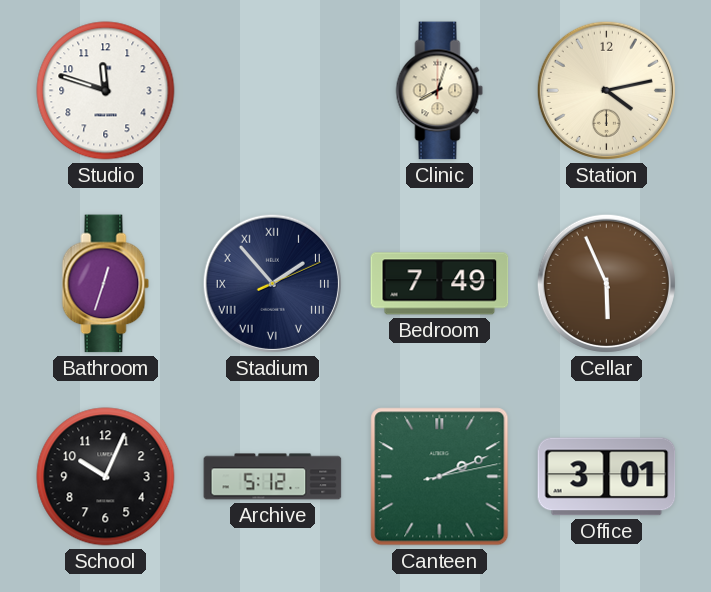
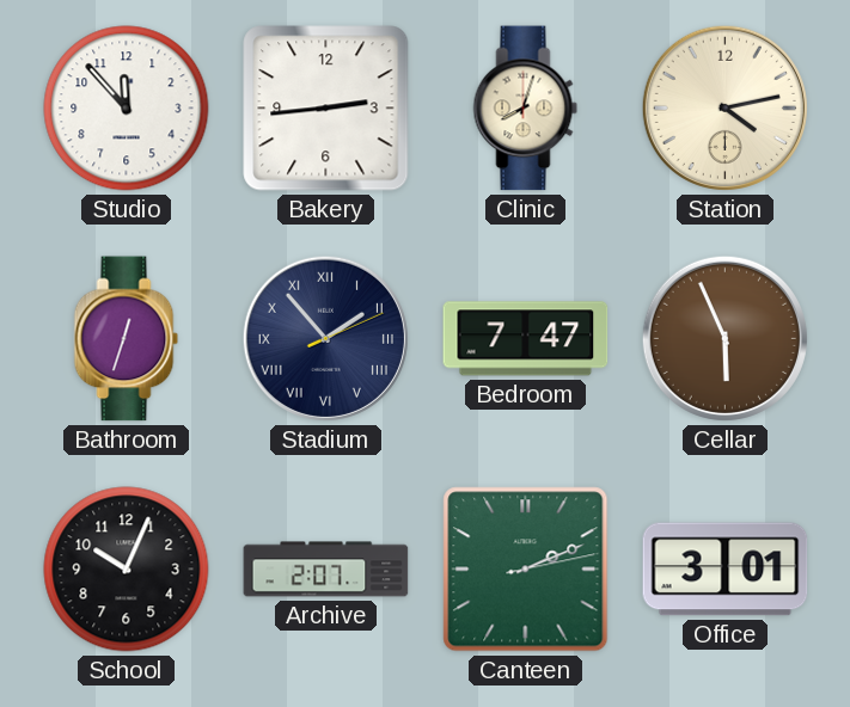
Studio: 11:48 -> 11:53
Bakery: none -> 2:44
Bedroom: 7:49 -> 7:47
Archive: 5:12 -> 2:07
